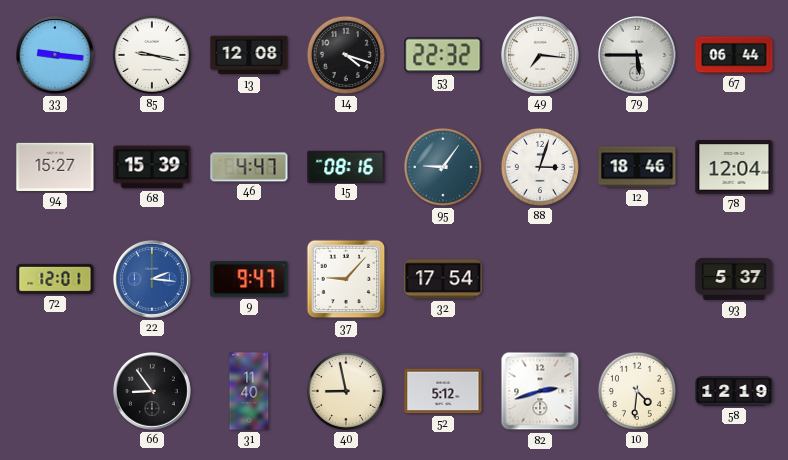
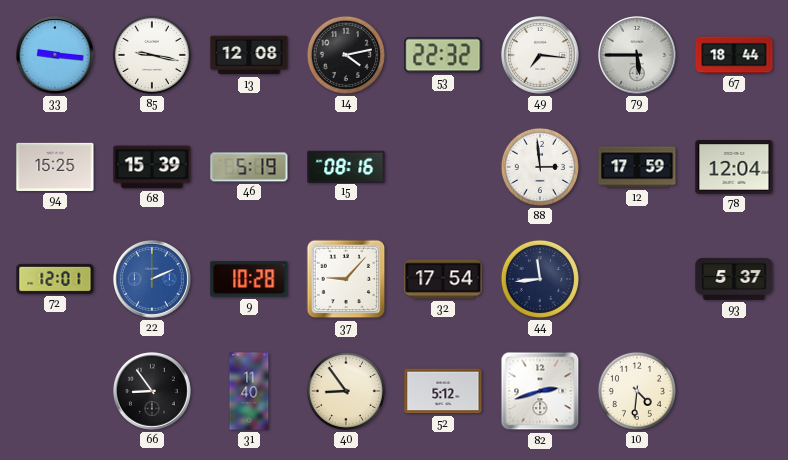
14: 4:18 -> 4:13
67: 06:44 -> 18:44
94: 15:27 -> 15:25
46: 4:47 -> 5:19
95: 9:06 -> none
88: 3:03 -> 2:59
12: 18:46 -> 17:59
22: 2:16 -> 2:11
9: 9:47 -> 10:28
44: none -> 11:44
40: 8:58 -> 8:54
58: 12:19 -> none
